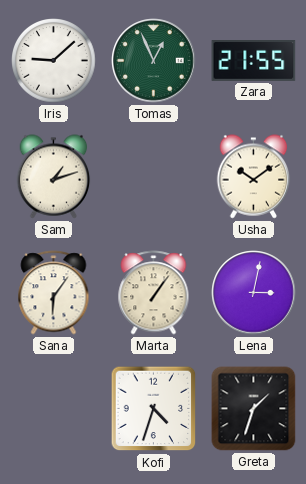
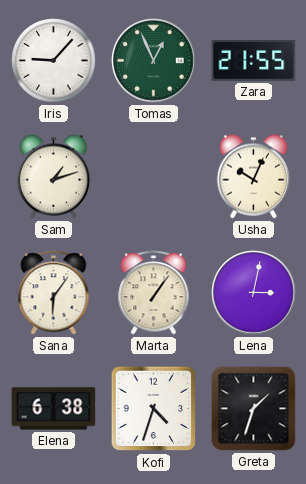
Iris: 9:08 -> 9:07
Usha: 10:09 -> 10:04
Elena: none -> 6:38
